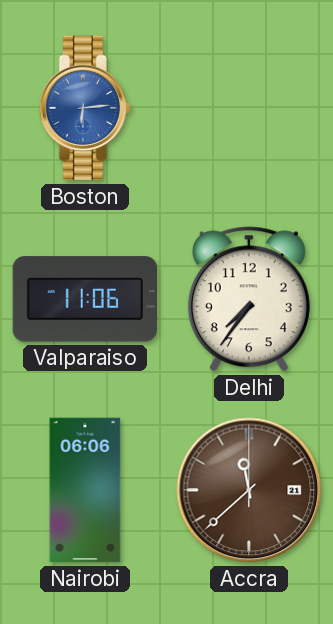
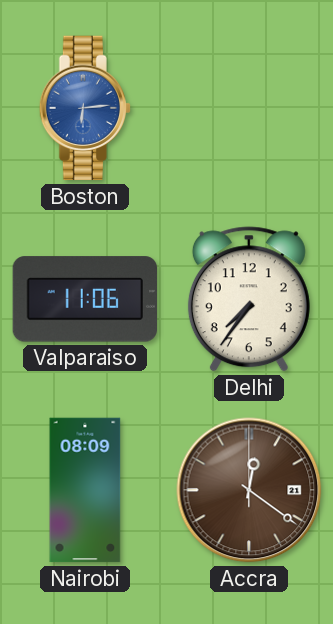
Nairobi: 06:06 -> 08:09
Accra: 11:38 -> 12:21
